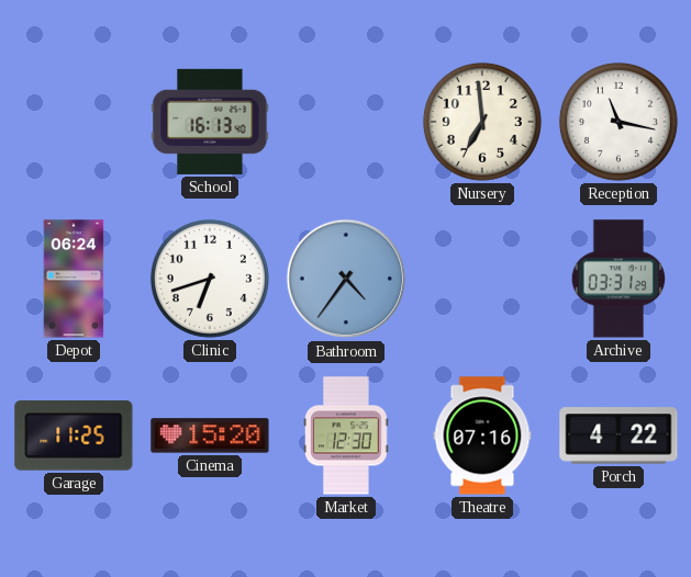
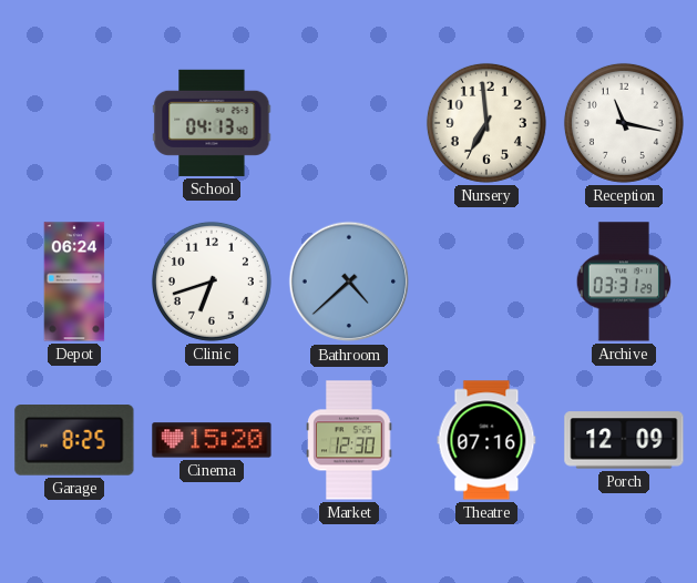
School: 16:13 -> 04:13
Bathroom: 4:36 -> 4:38
Garage: 11:25 -> 8:25
Porch: 4:22 -> 12:09
